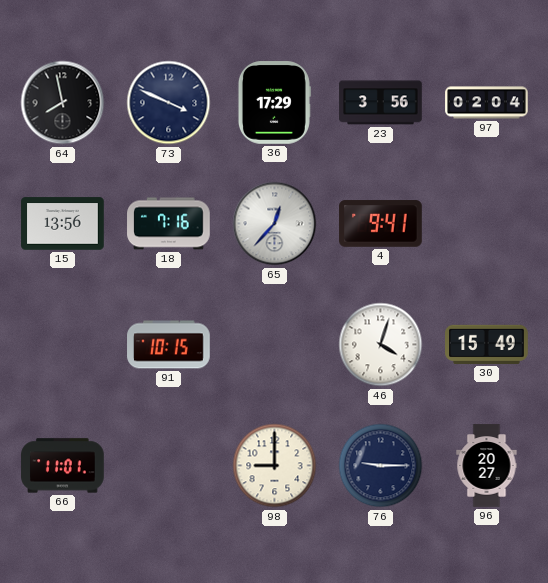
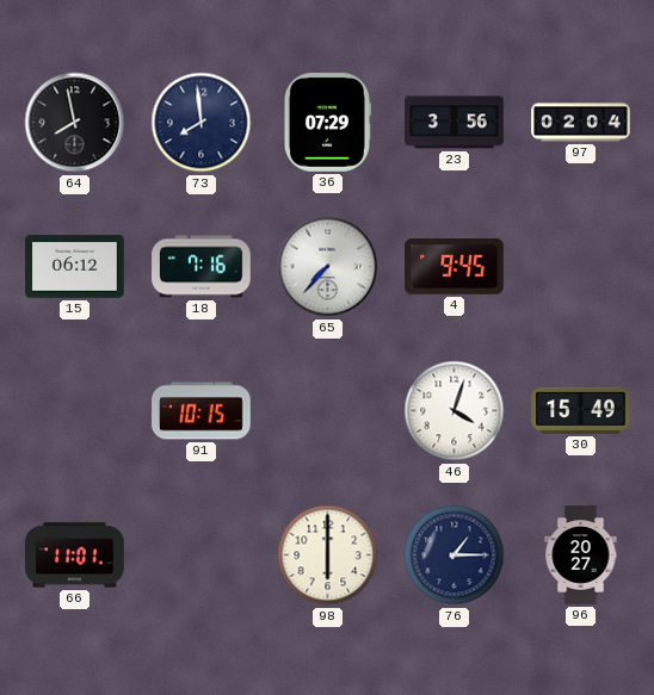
73: 3:49 -> 7:59
36: 17:29 -> 07:29
15: 13:56 -> 06:12
65: 12:37 -> 7:37
4: 9:41 -> 9:45
98: 9:00 -> 6:00
76: 9:15 -> 1:15
